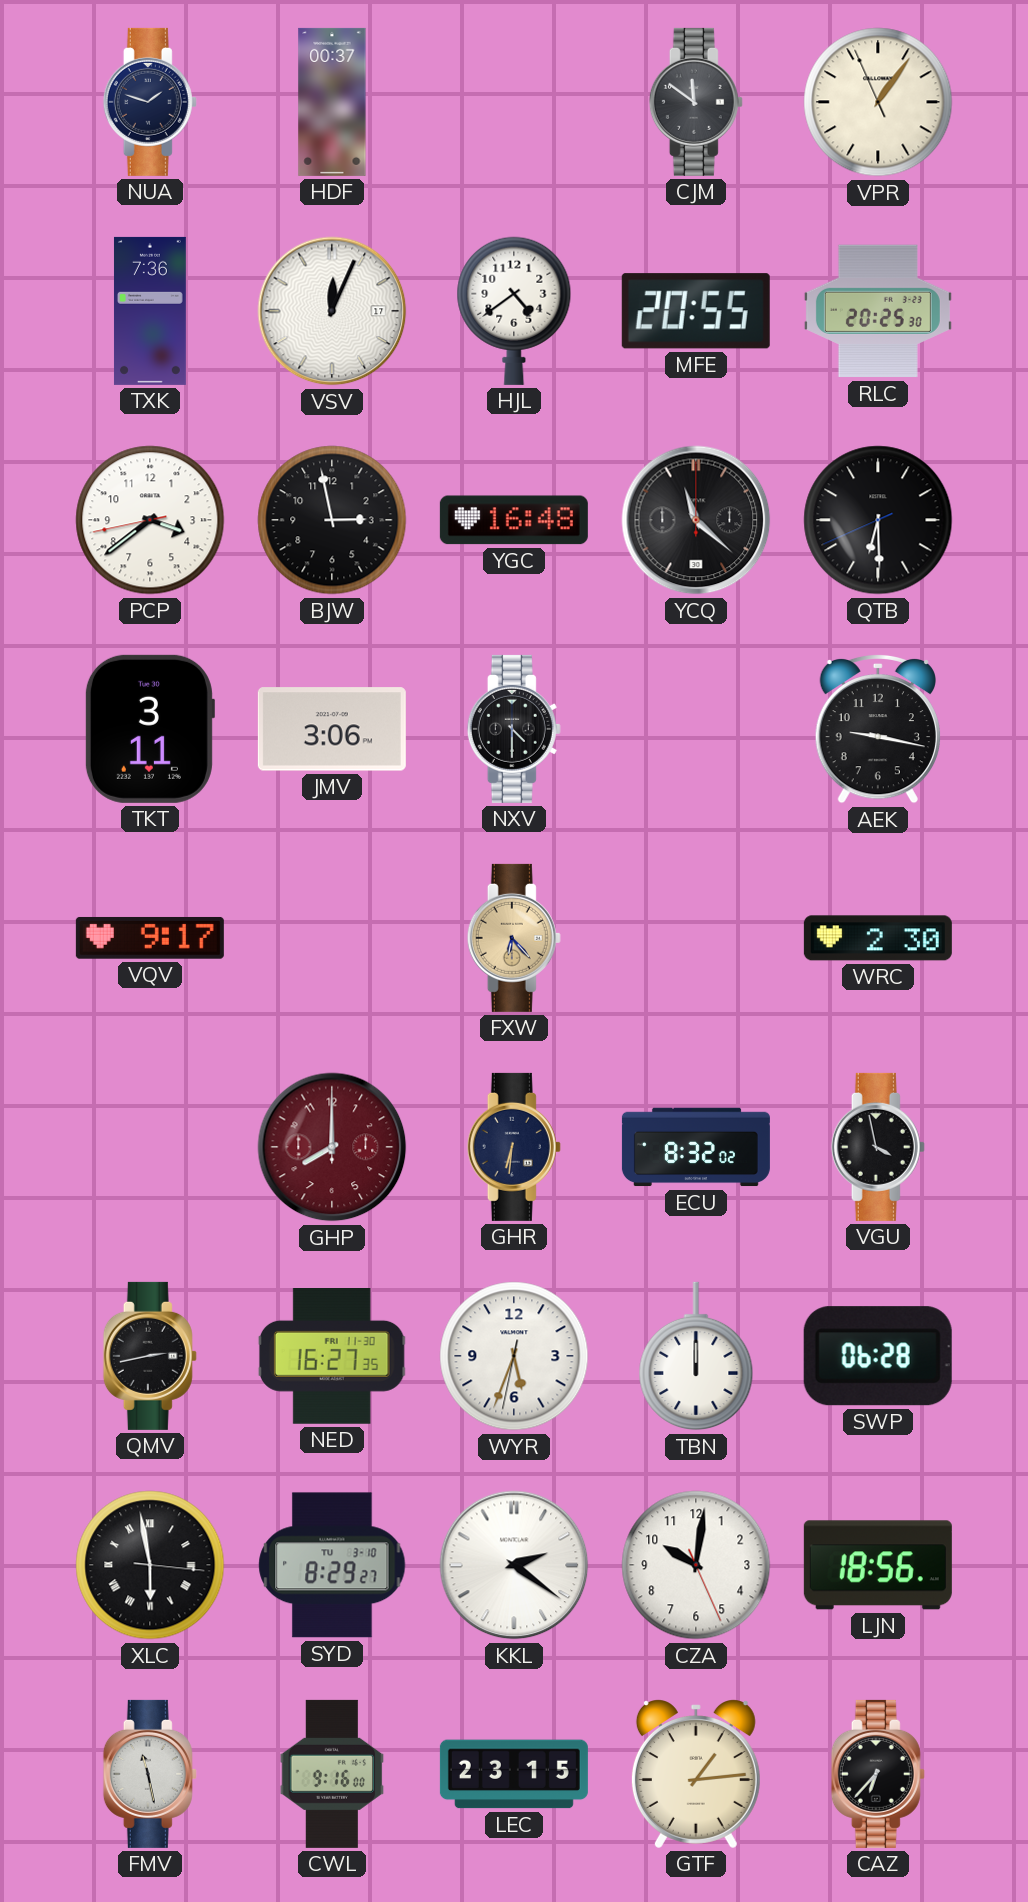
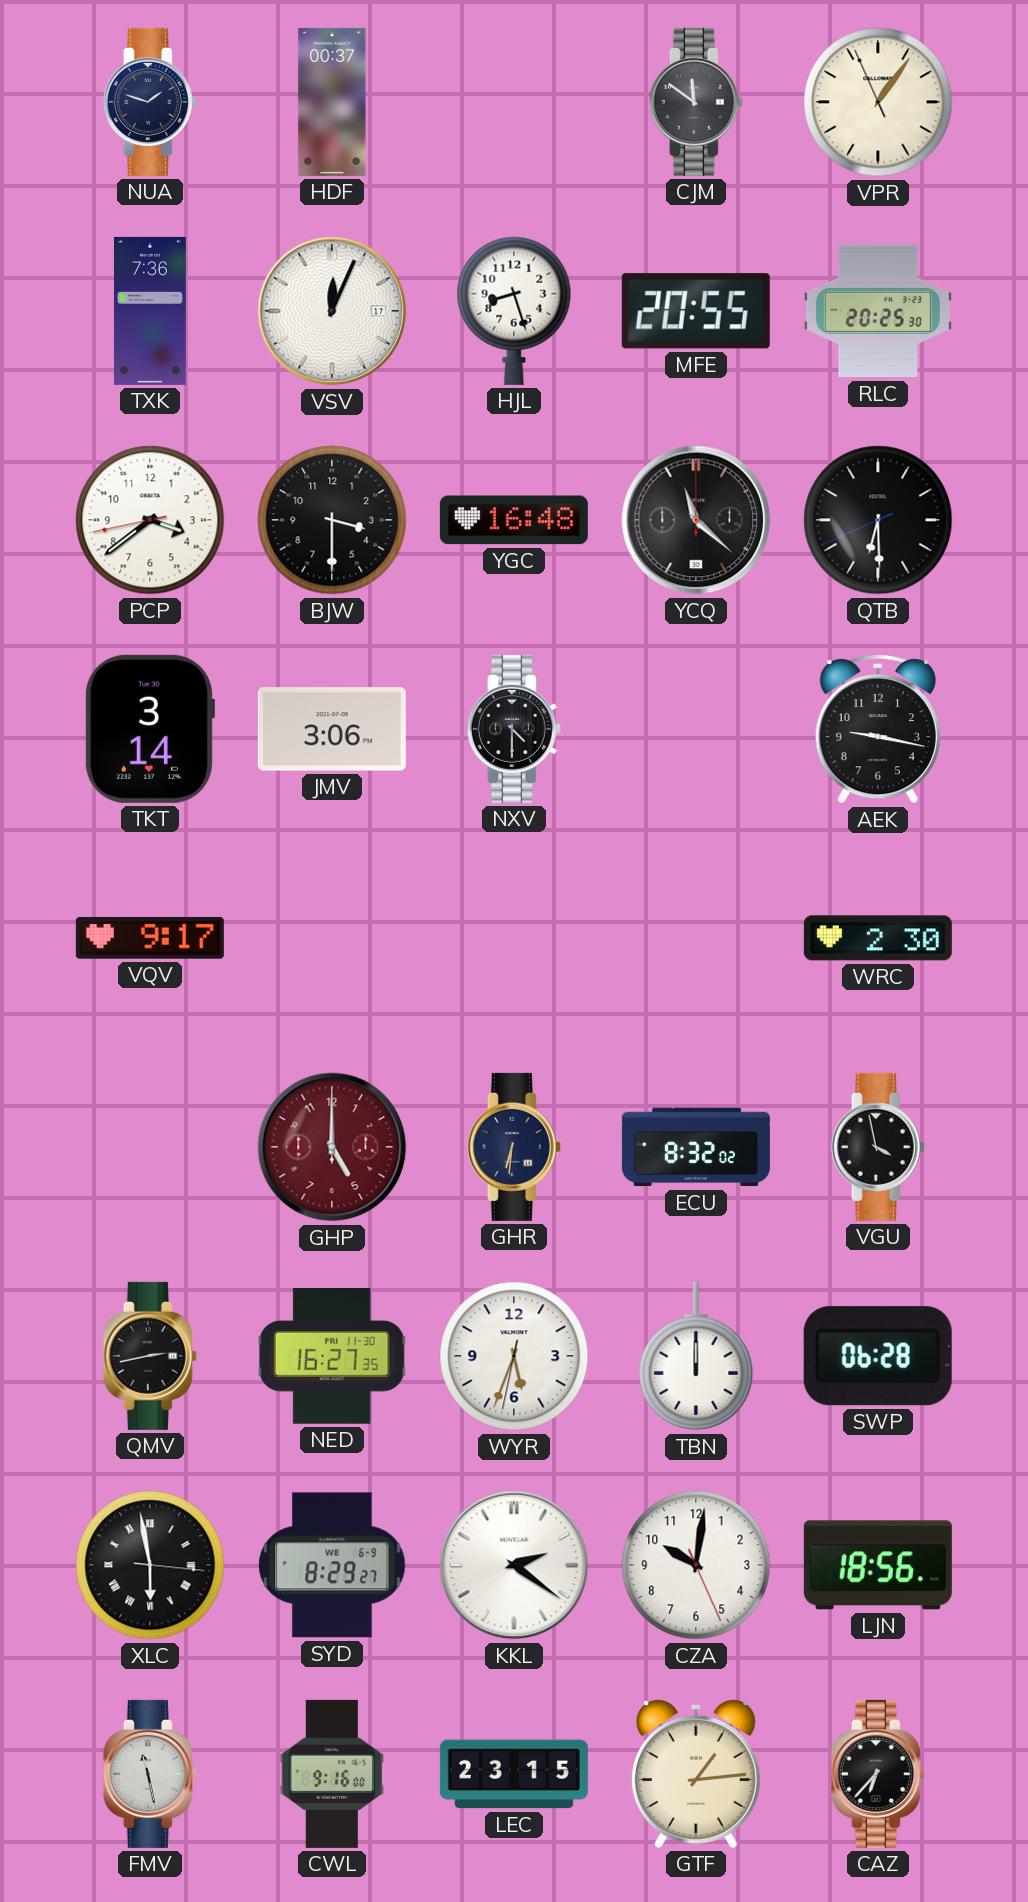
HJL: 4:39 -> 8:27
BJW: 2:58 -> 3:30
TKT: 3:11 -> 3:14
FXW: 6:23 -> none
GHP: 8:00 -> 5:00
SYD date: TU 3-10 -> WE 6-9
